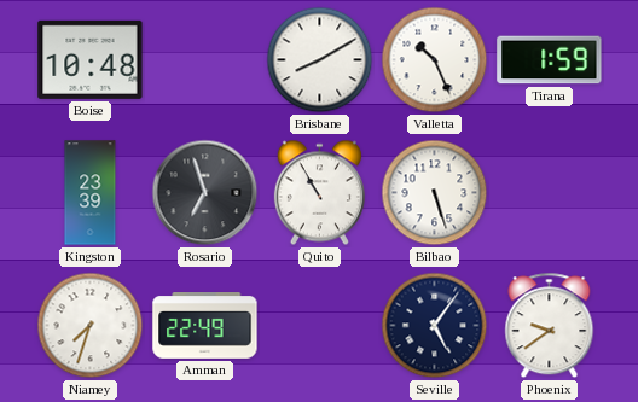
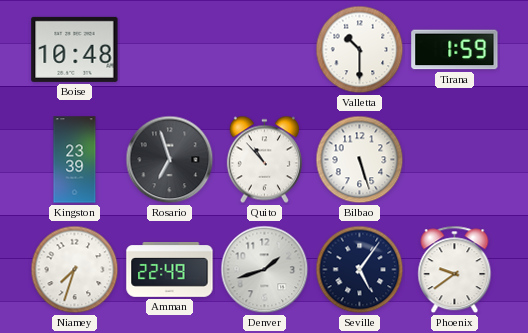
Brisbane: 8:10 -> none
Valletta: 10:26 -> 10:30
Quito: 10:55 -> 10:53
Denver: none -> 1:42
